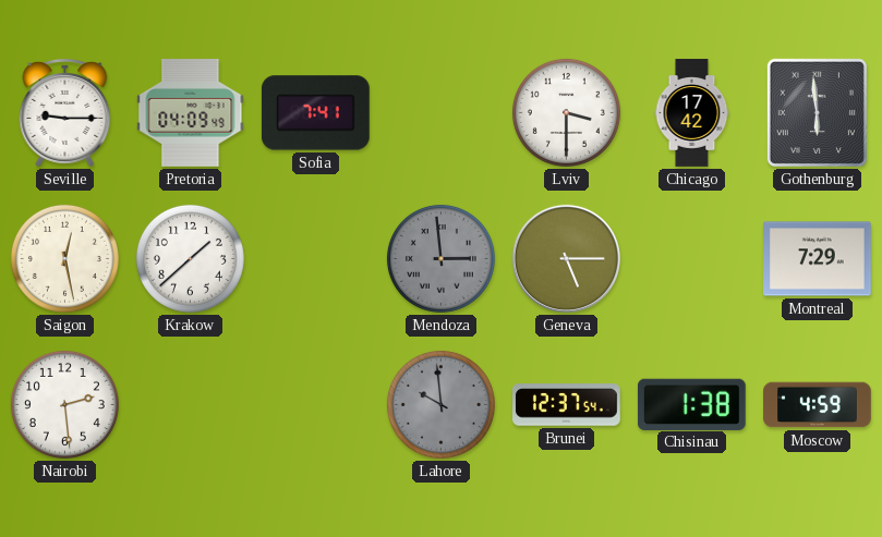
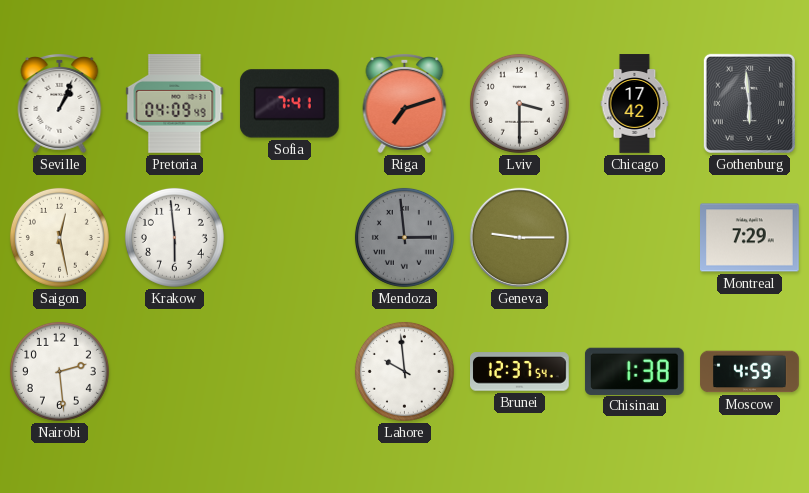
Seville: 9:15 -> 1:04
Riga: none -> 7:12
Krakow: 1:38 -> 5:59
Geneva: 5:15 -> 9:15
Lahore dial: grey -> white
